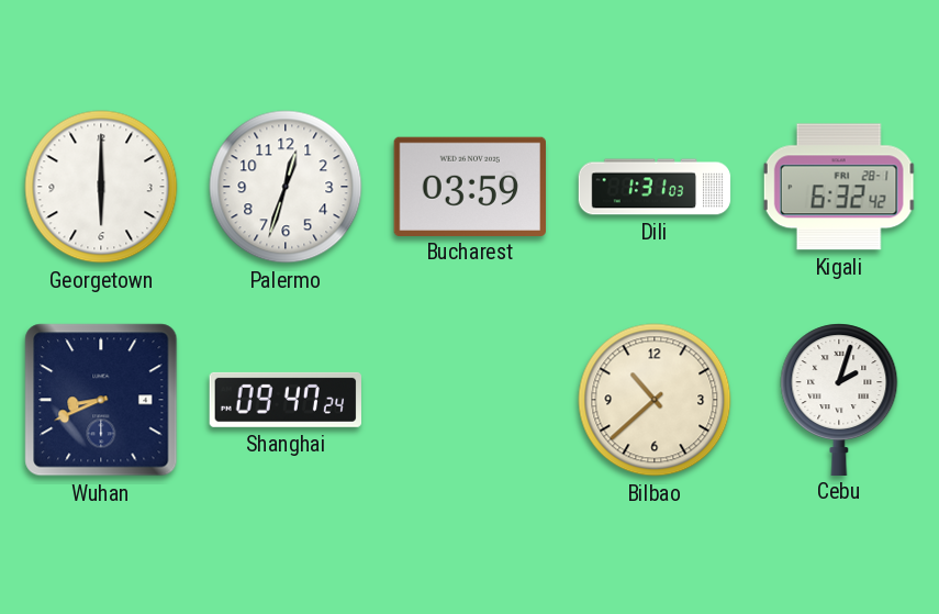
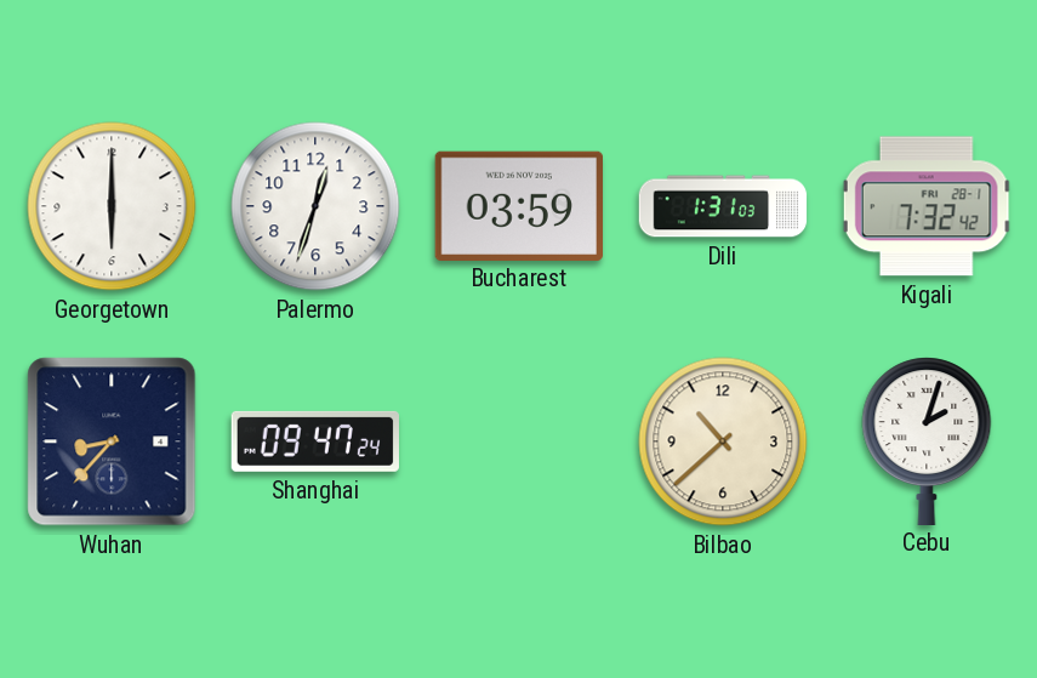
Kigali: 6:32 -> 7:32
Wuhan: 8:41 -> 8:37
